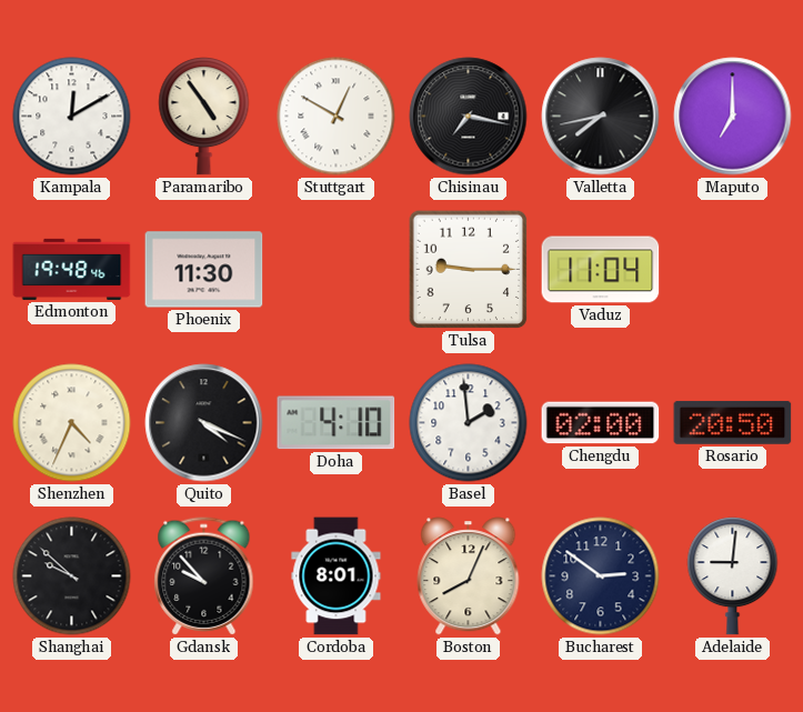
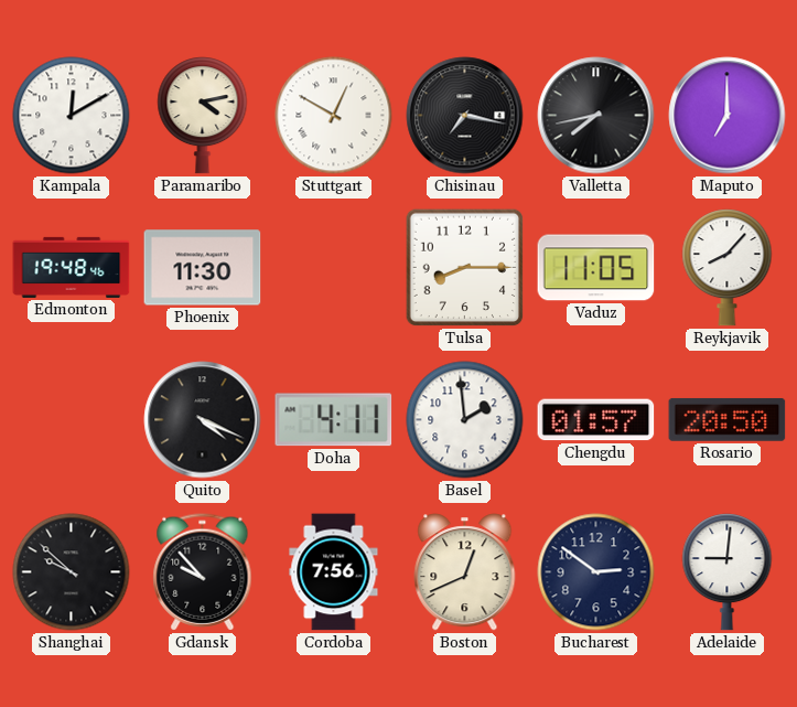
Paramaribo: 4:54 -> 4:13
Tulsa: 9:15 -> 8:15
Vaduz: 11:04 -> 11:05
Reykjavik: none -> 8:07
Shenzhen: 4:34 -> none
Doha: 4:10 -> 4:11
Chengdu: 02:00 -> 01:57
Cordoba: 8:01 -> 7:56
Boston: 8:04 -> 12:41
